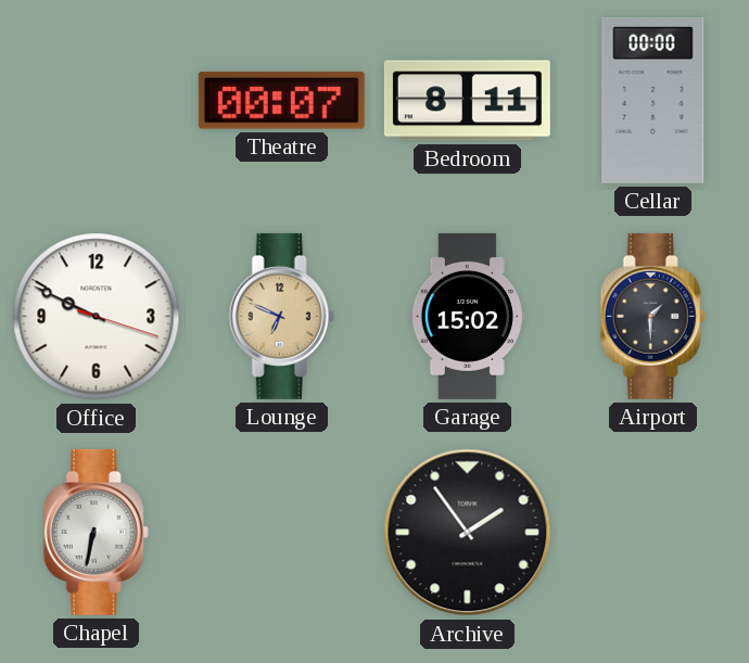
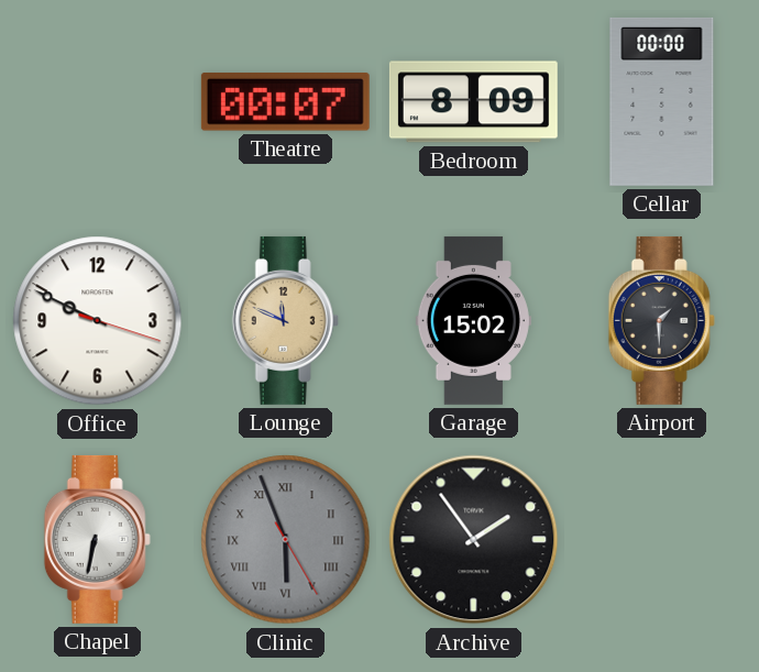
Bedroom: 8:11 -> 8:09
Lounge: 6:49 -> 11:49
Clinic: none -> 5:56
